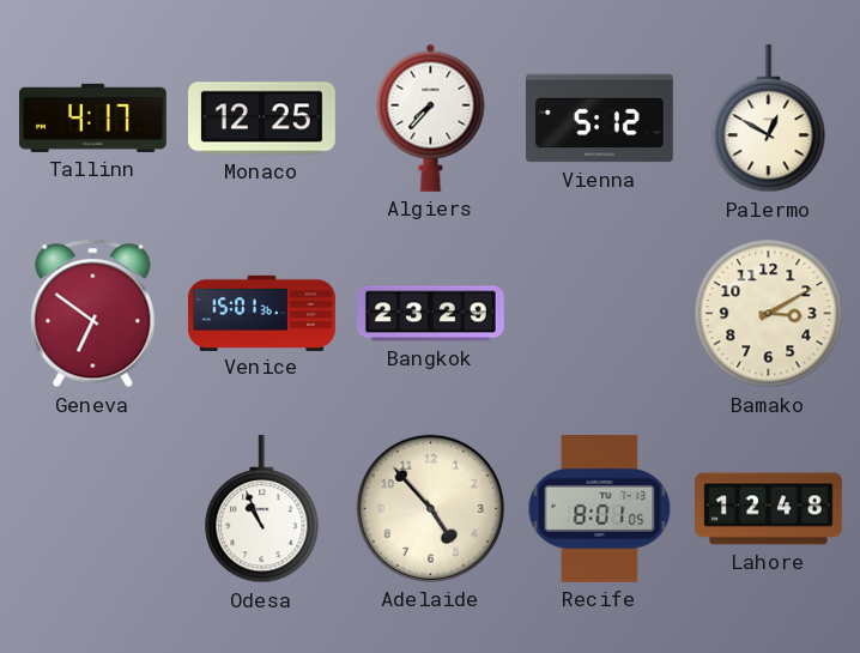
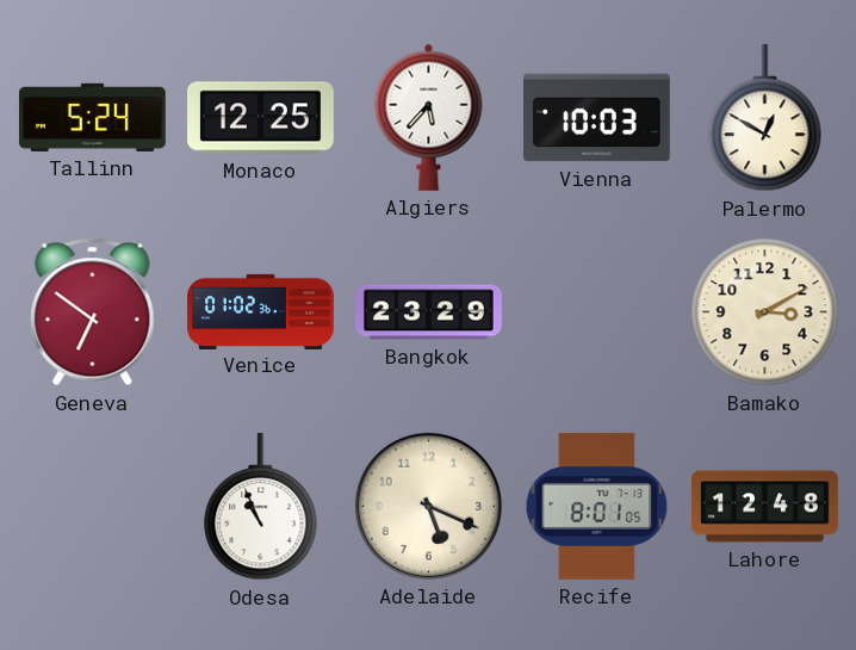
Tallinn: 4:17 -> 5:24
Algiers: 7:37 -> 5:37
Vienna: 5:12 -> 10:03
Venice: 15:01 -> 01:02
Adelaide: 4:53 -> 5:19
